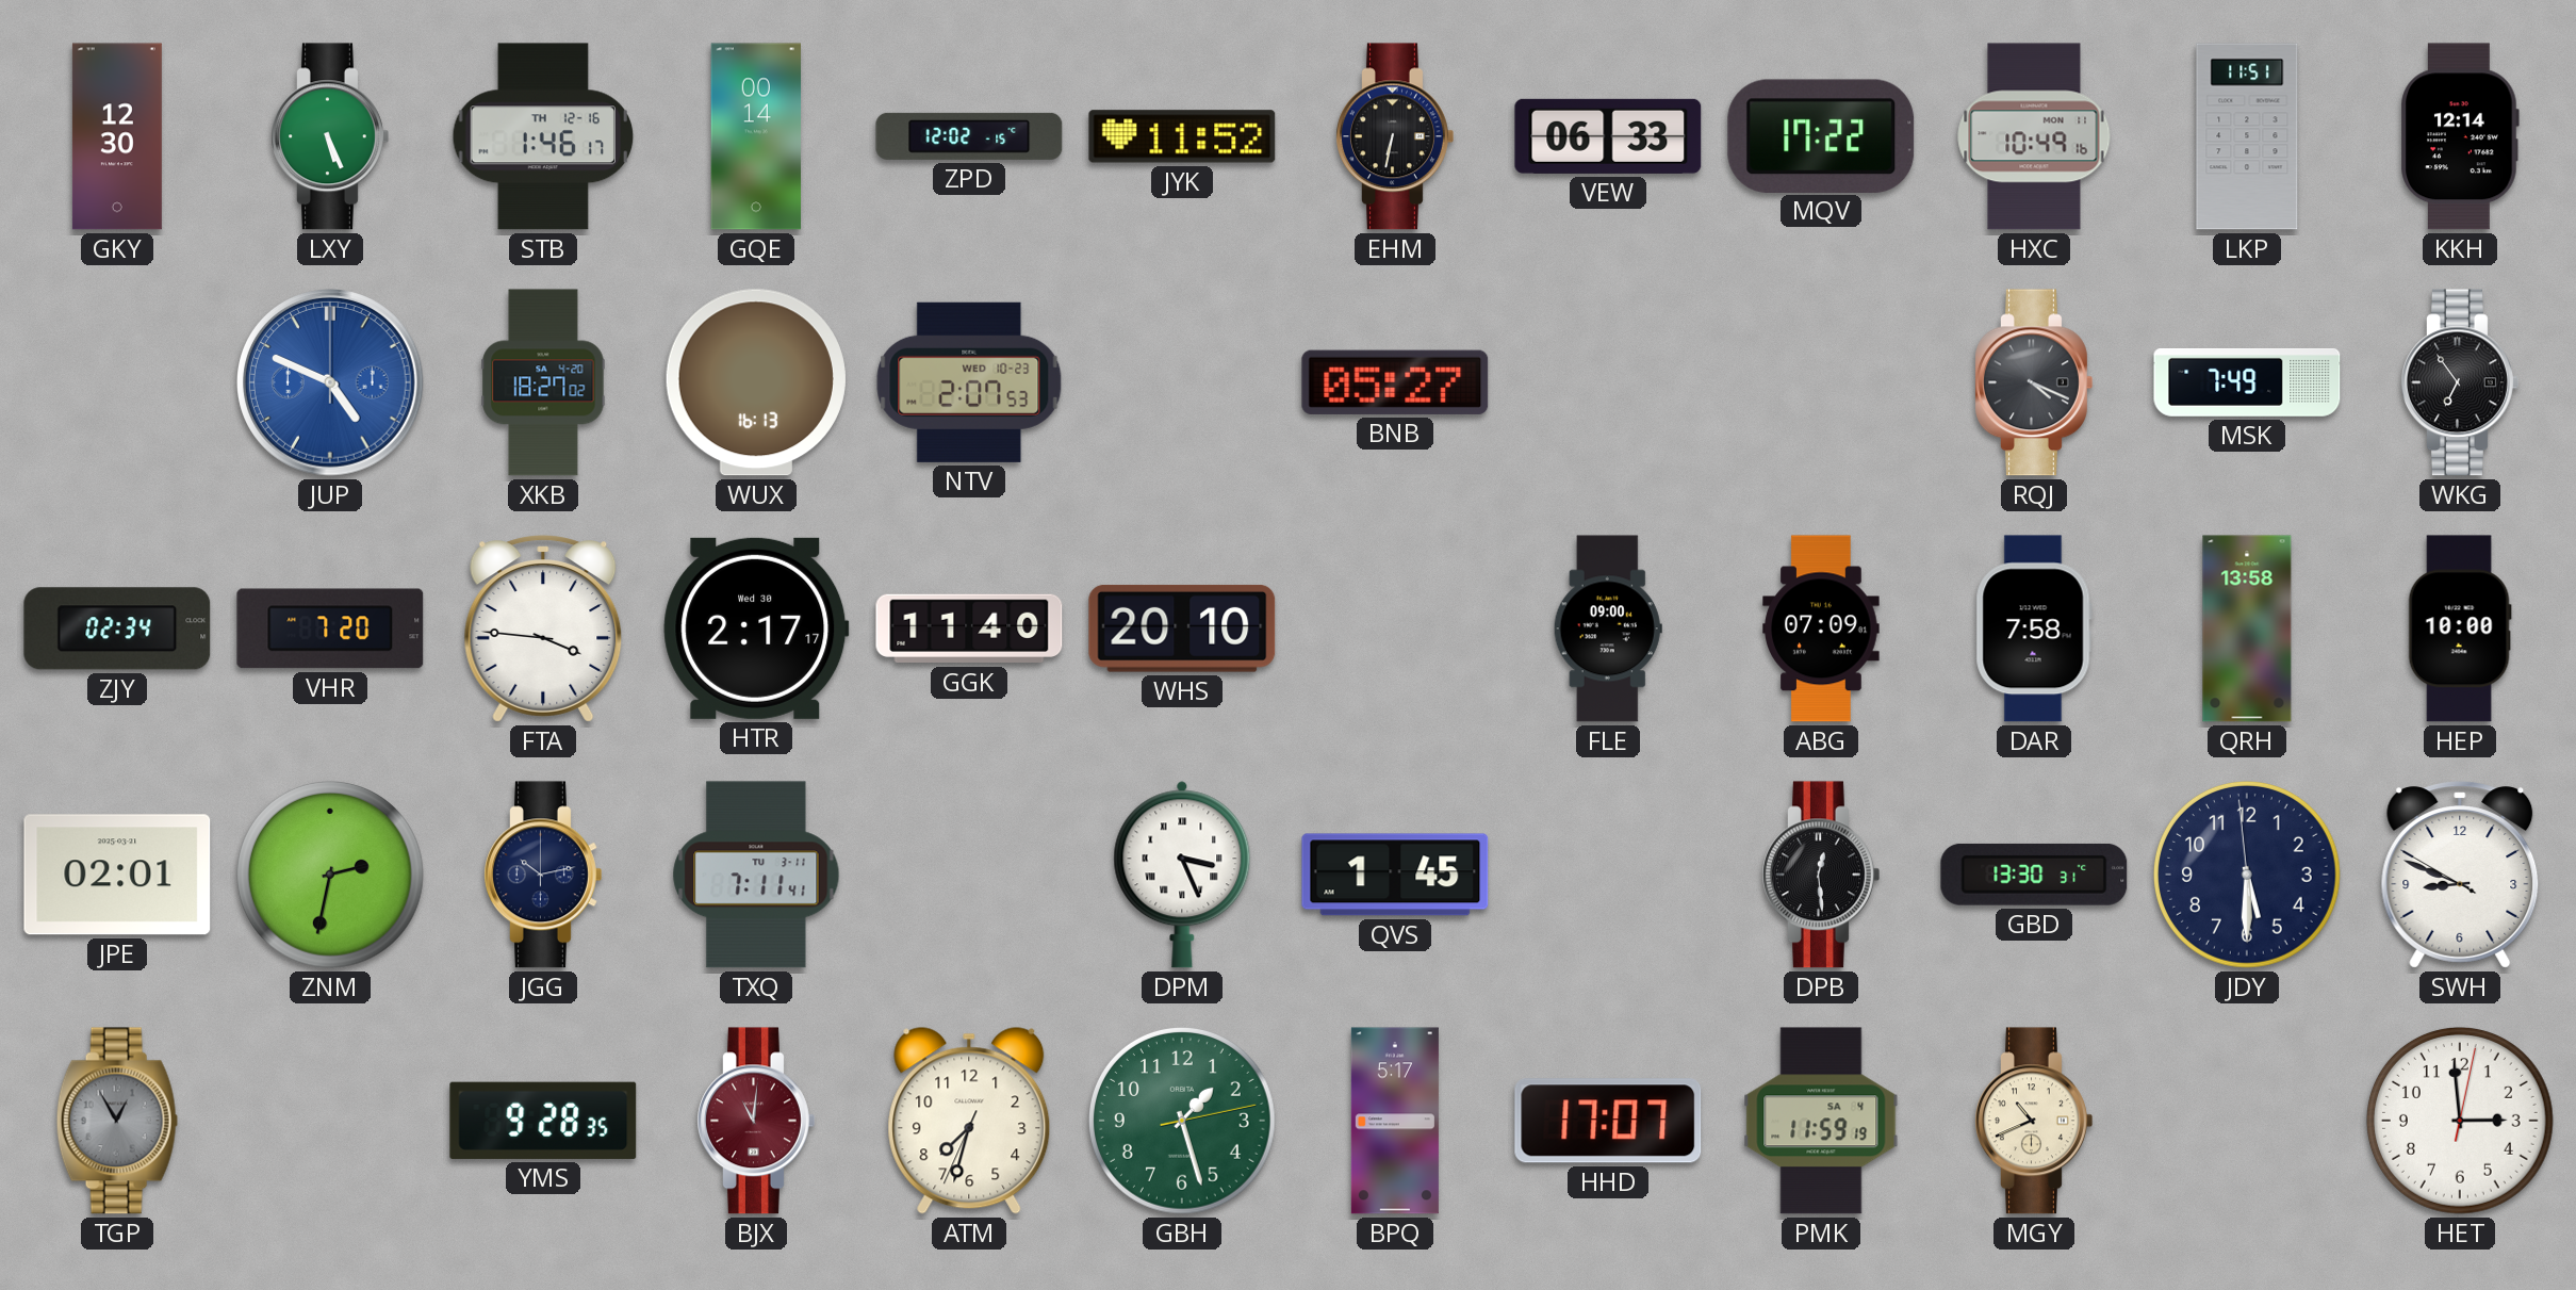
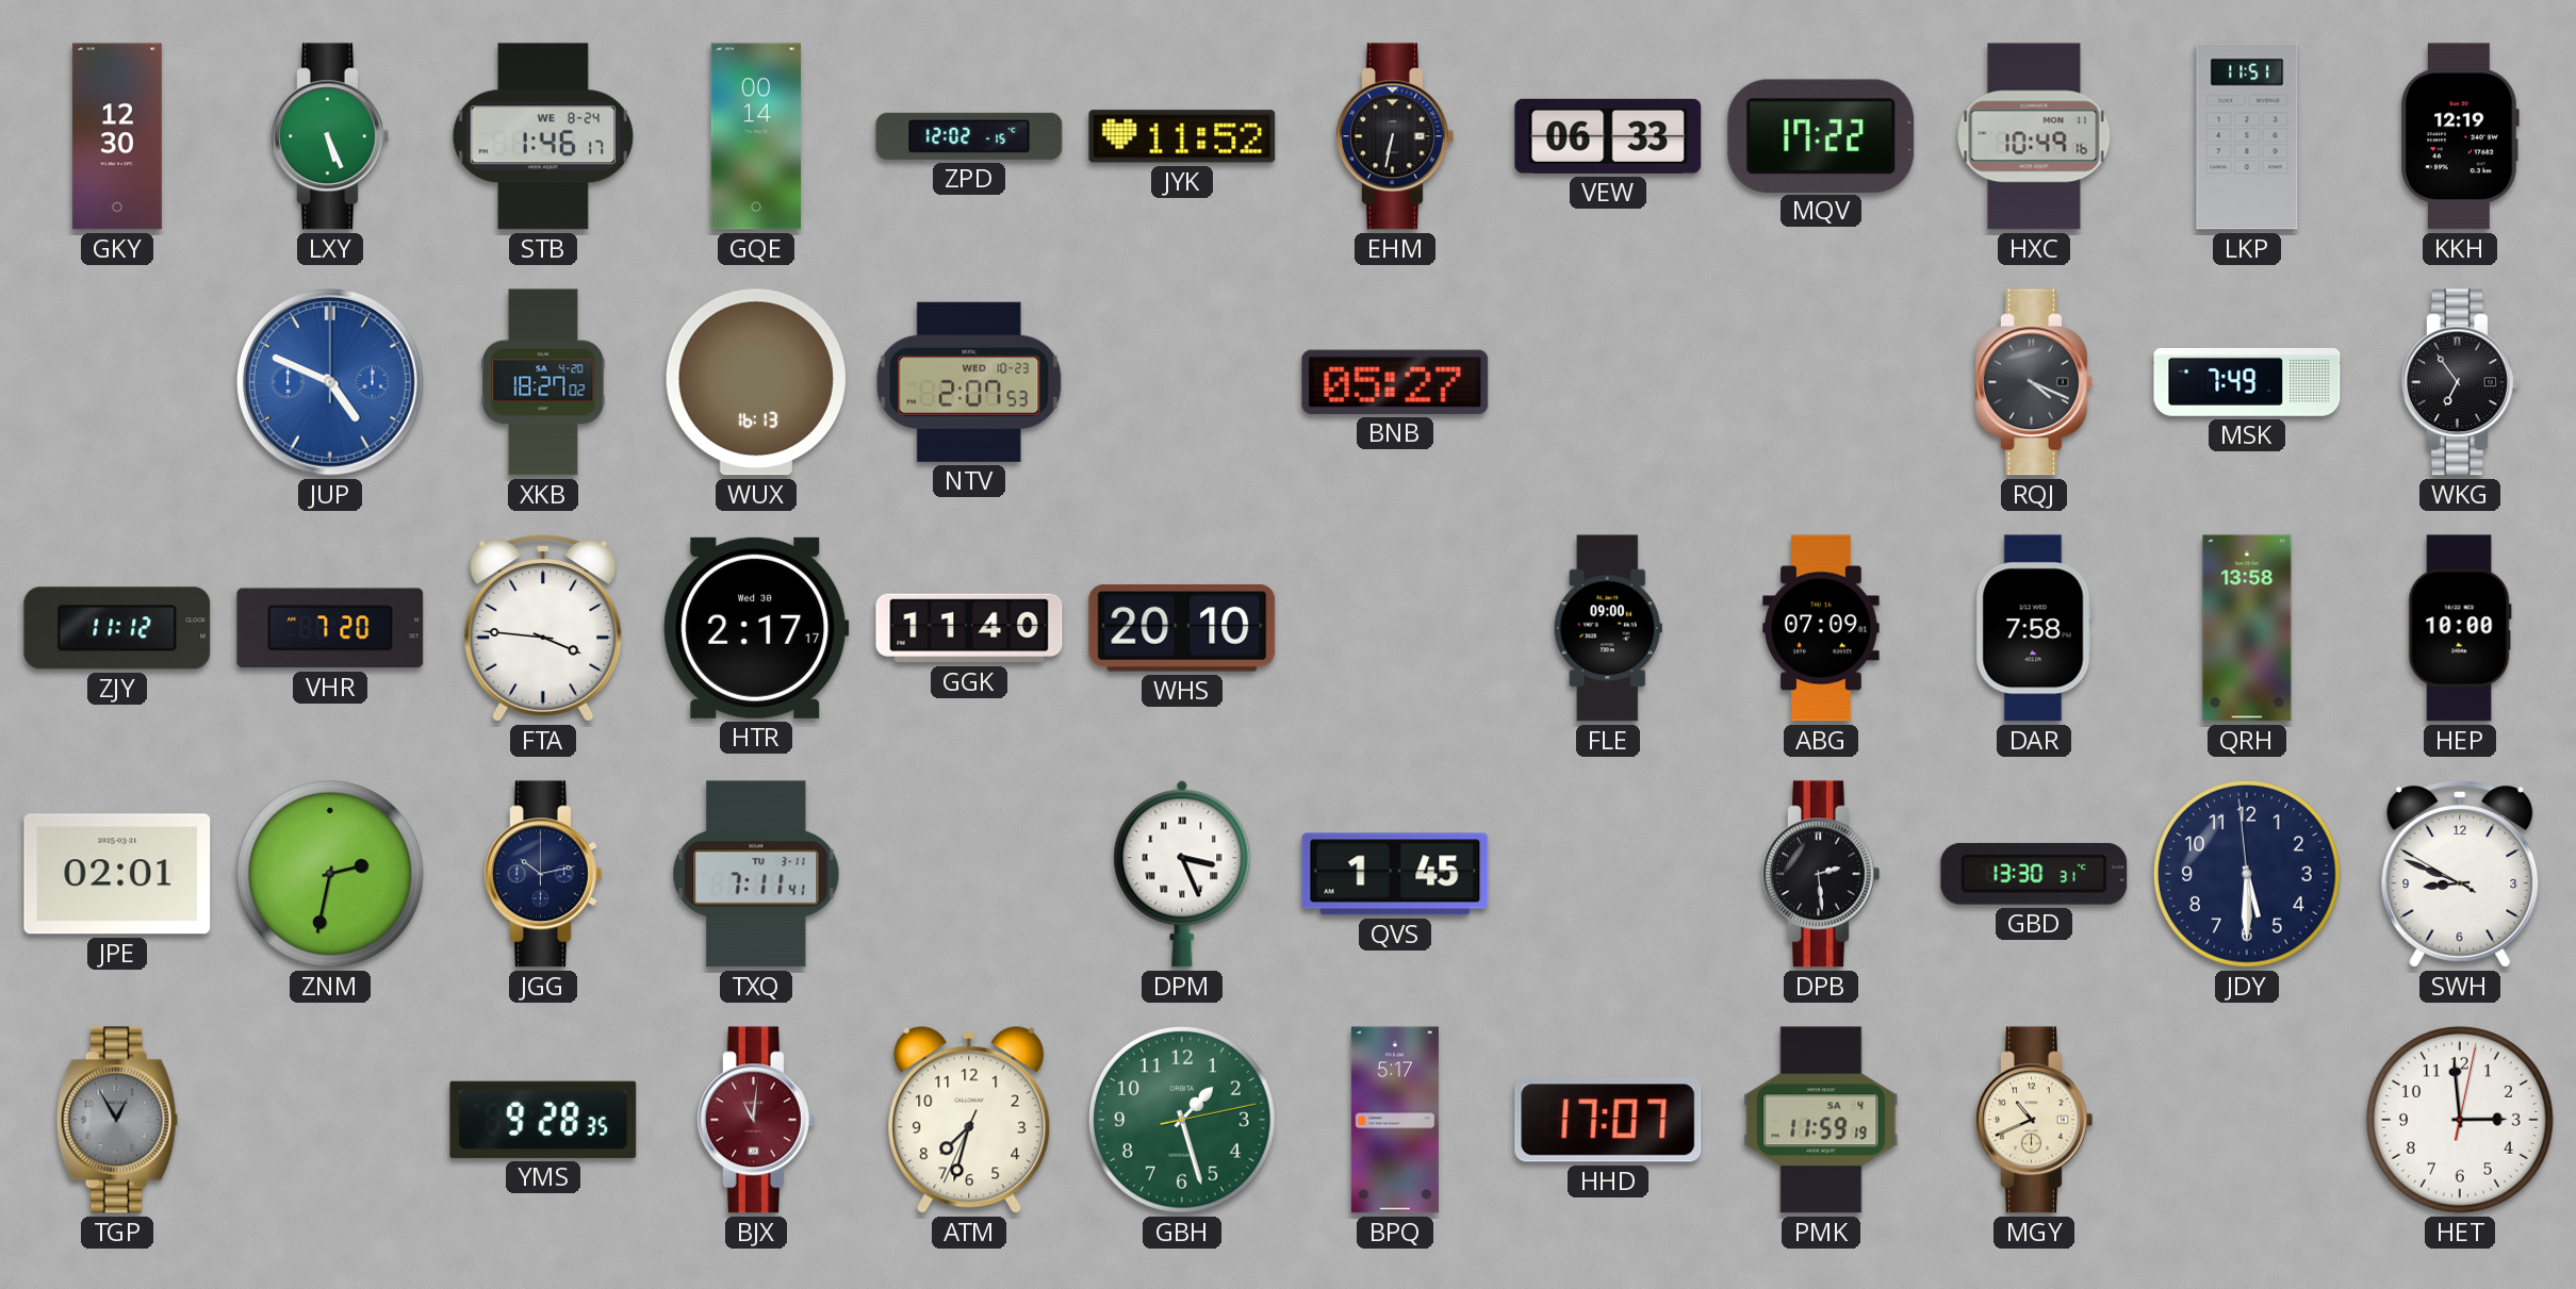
STB date: TH 12-16 -> WE 8-24
KKH: 12:14 -> 12:19
ZJY: 02:34 -> 11:12
DPB: 12:29 -> 2:29
